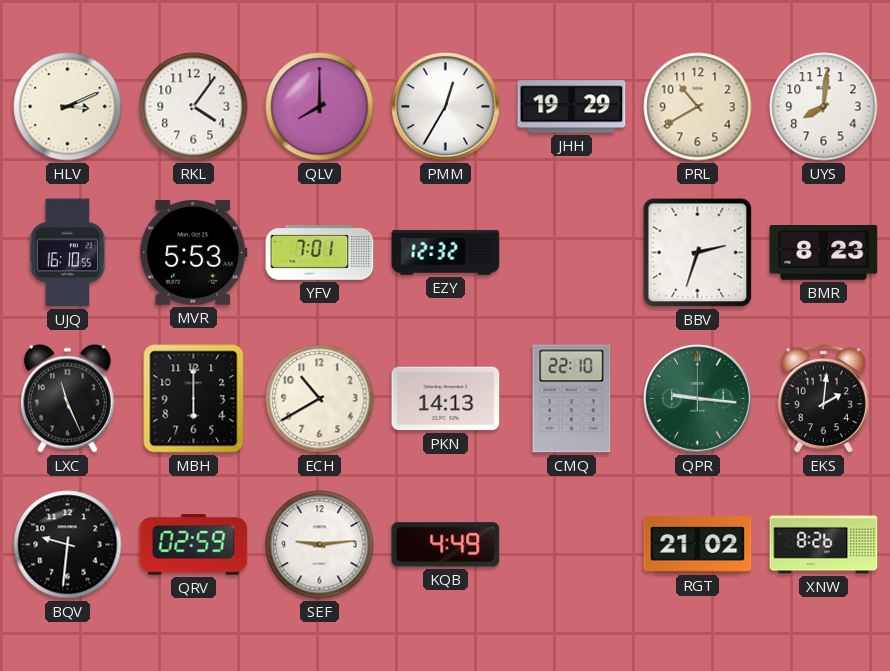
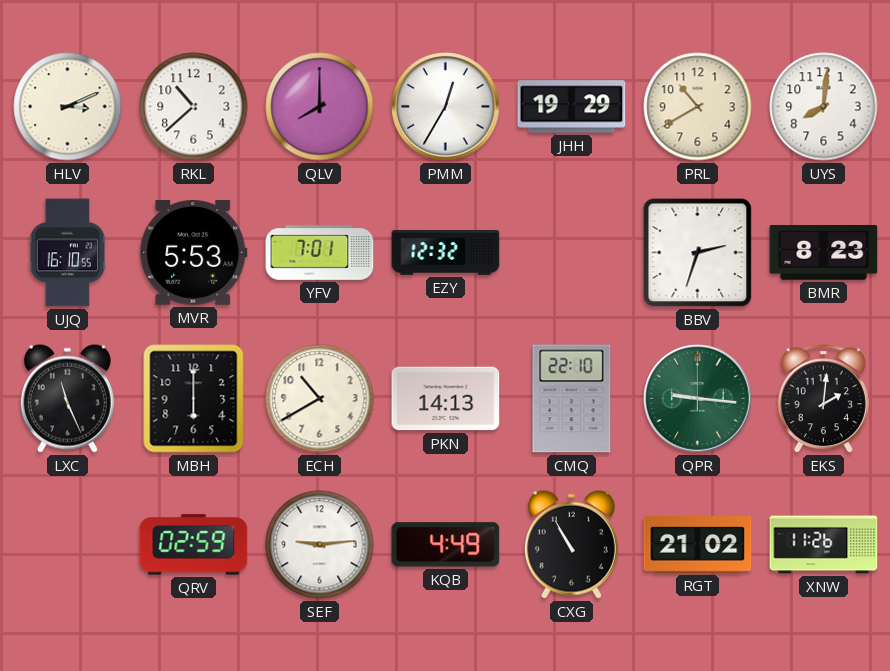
RKL: 4:06 -> 10:38
BQV: 9:31 -> none
CXG: none -> 10:55
XNW: 8:26 -> 11:26
